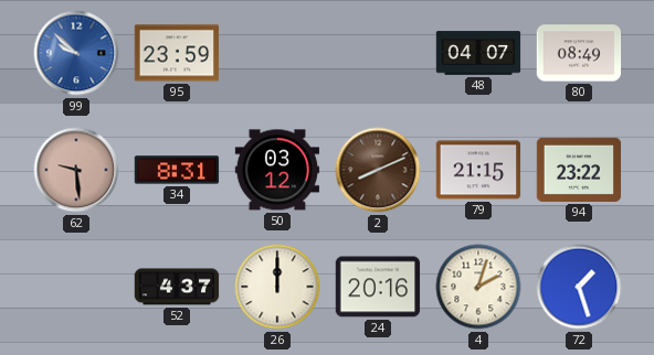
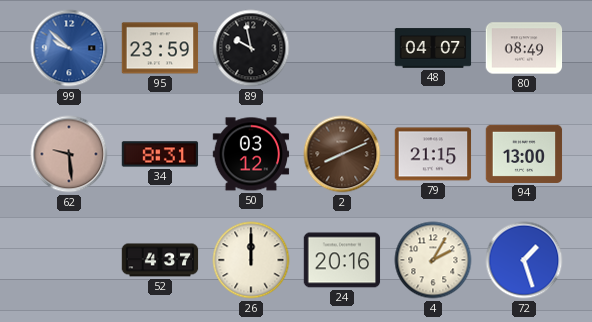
89: none -> 9:58
94: 23:22 -> 13:00
4: 2:03 -> 2:05
